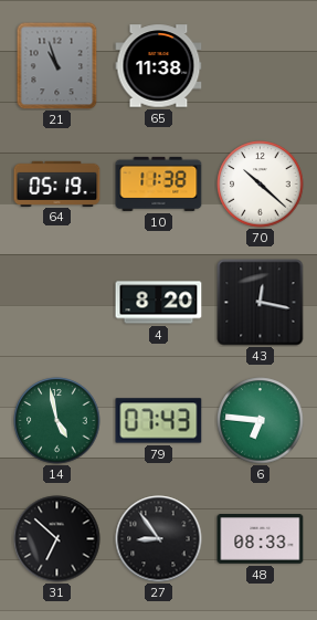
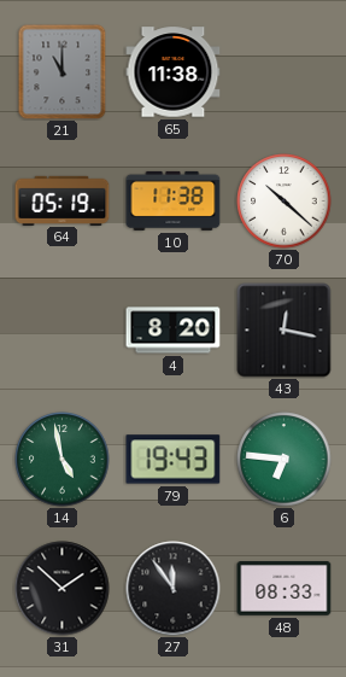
21: 10:57 -> 11:00
79: 07:43 -> 19:43
31: 6:52 -> 1:52
27: 8:54 -> 11:54
